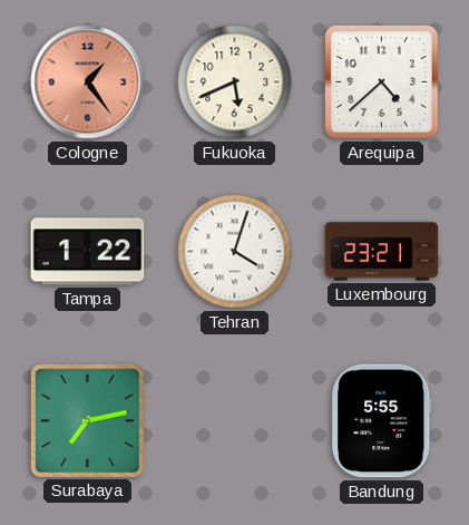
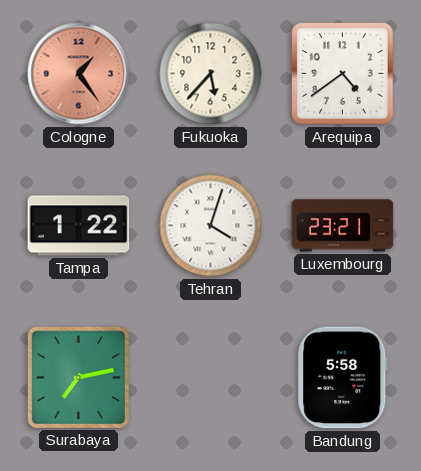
Fukuoka: 5:41 -> 5:37
Arequipa: 4:38 -> 4:39
Bandung: 5:55 -> 5:58
